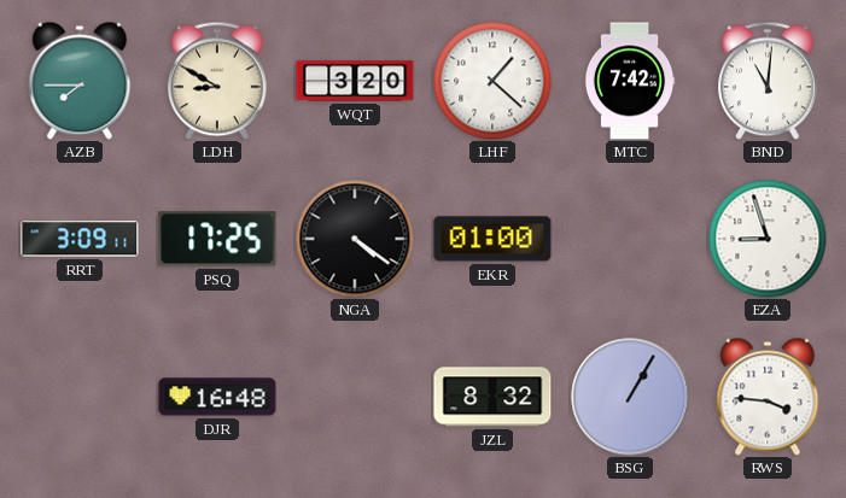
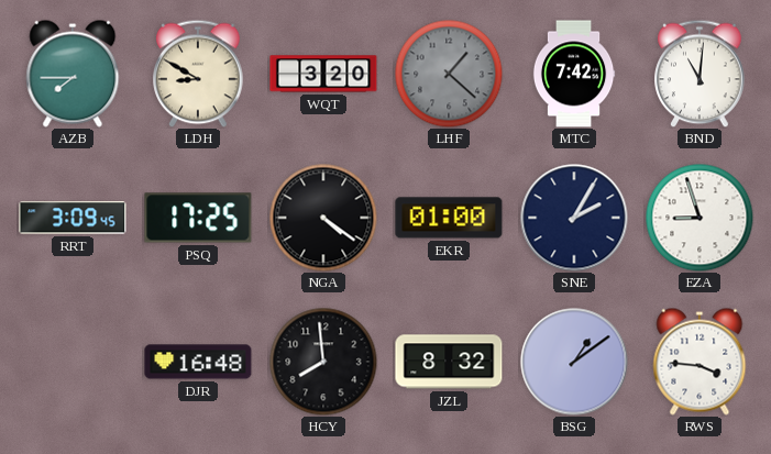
LHF dial: white -> grey
RRT: 3:09:11 -> 3:09:45
SNE: none -> 2:05
HCY: none -> 7:59
BSG: 1:05 -> 1:09
